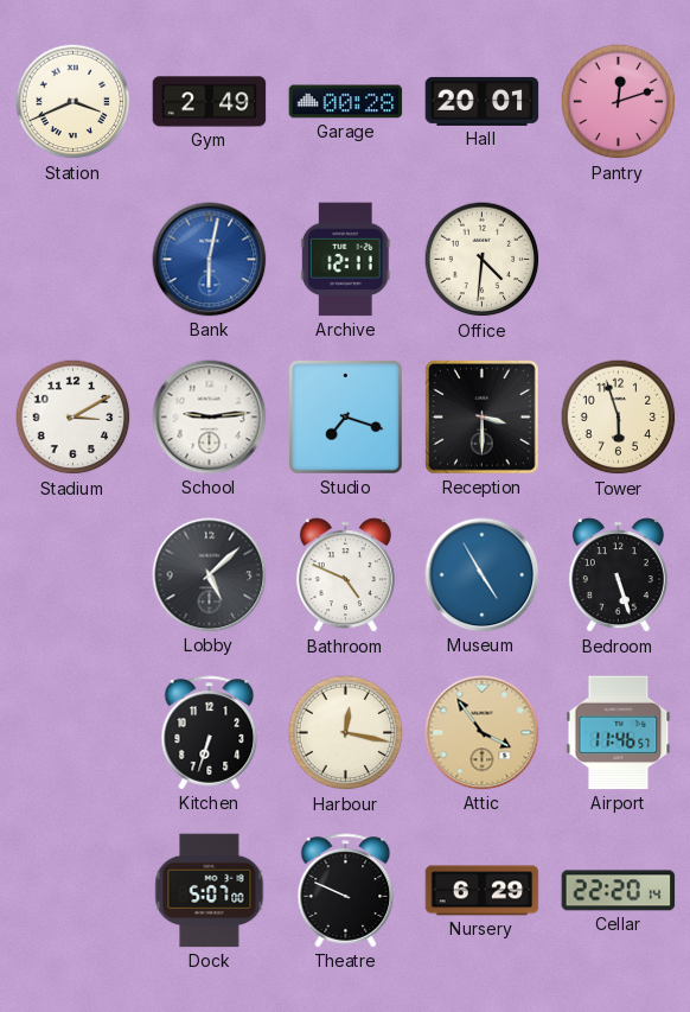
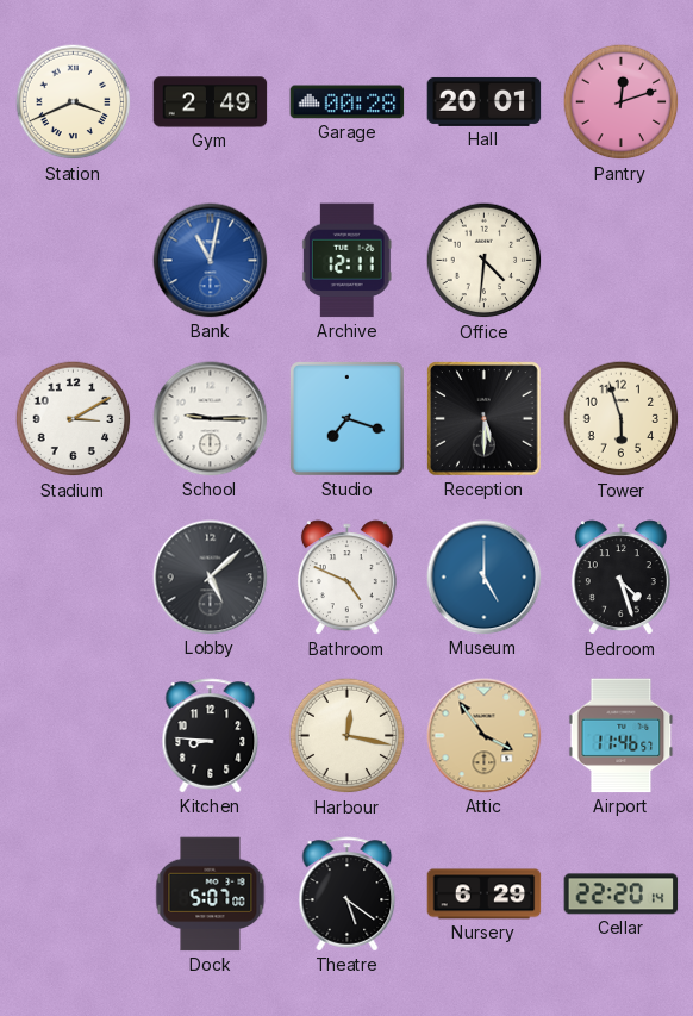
Bank: 6:02 -> 11:02
School: 9:14 -> 9:15
Reception: 3:30 -> 5:30
Museum: 4:55 -> 5:00
Bedroom: 5:27 -> 4:27
Kitchen: 6:33 -> 8:46
Theatre: 9:49 -> 5:21
